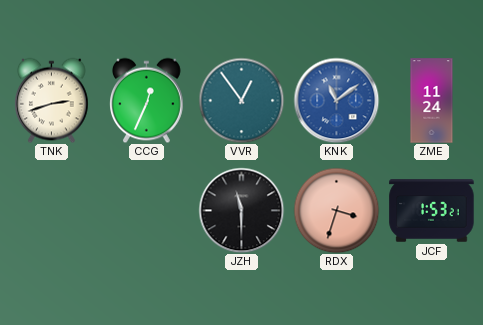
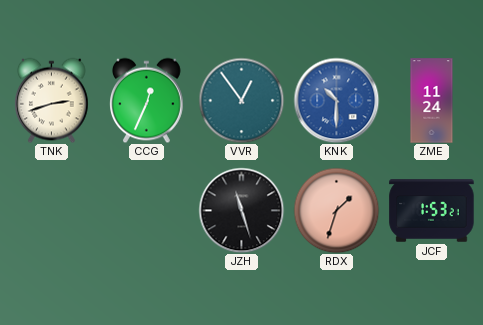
KNK: 11:09 -> 10:30
JZH: 11:30 -> 11:27
RDX: 3:33 -> 1:33
